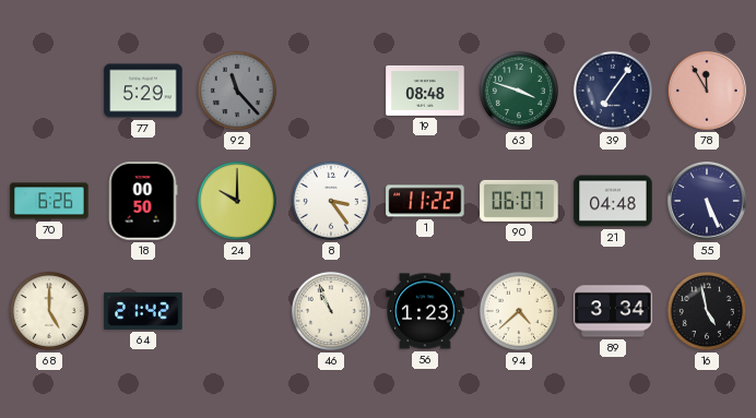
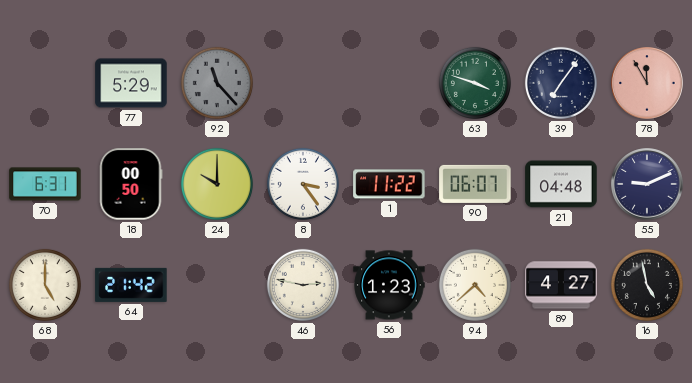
19: 08:48 -> none
70: 6:26 -> 6:31
55: 5:26 -> 9:11
46: 10:56 -> 2:47
89: 3:34 -> 4:27
